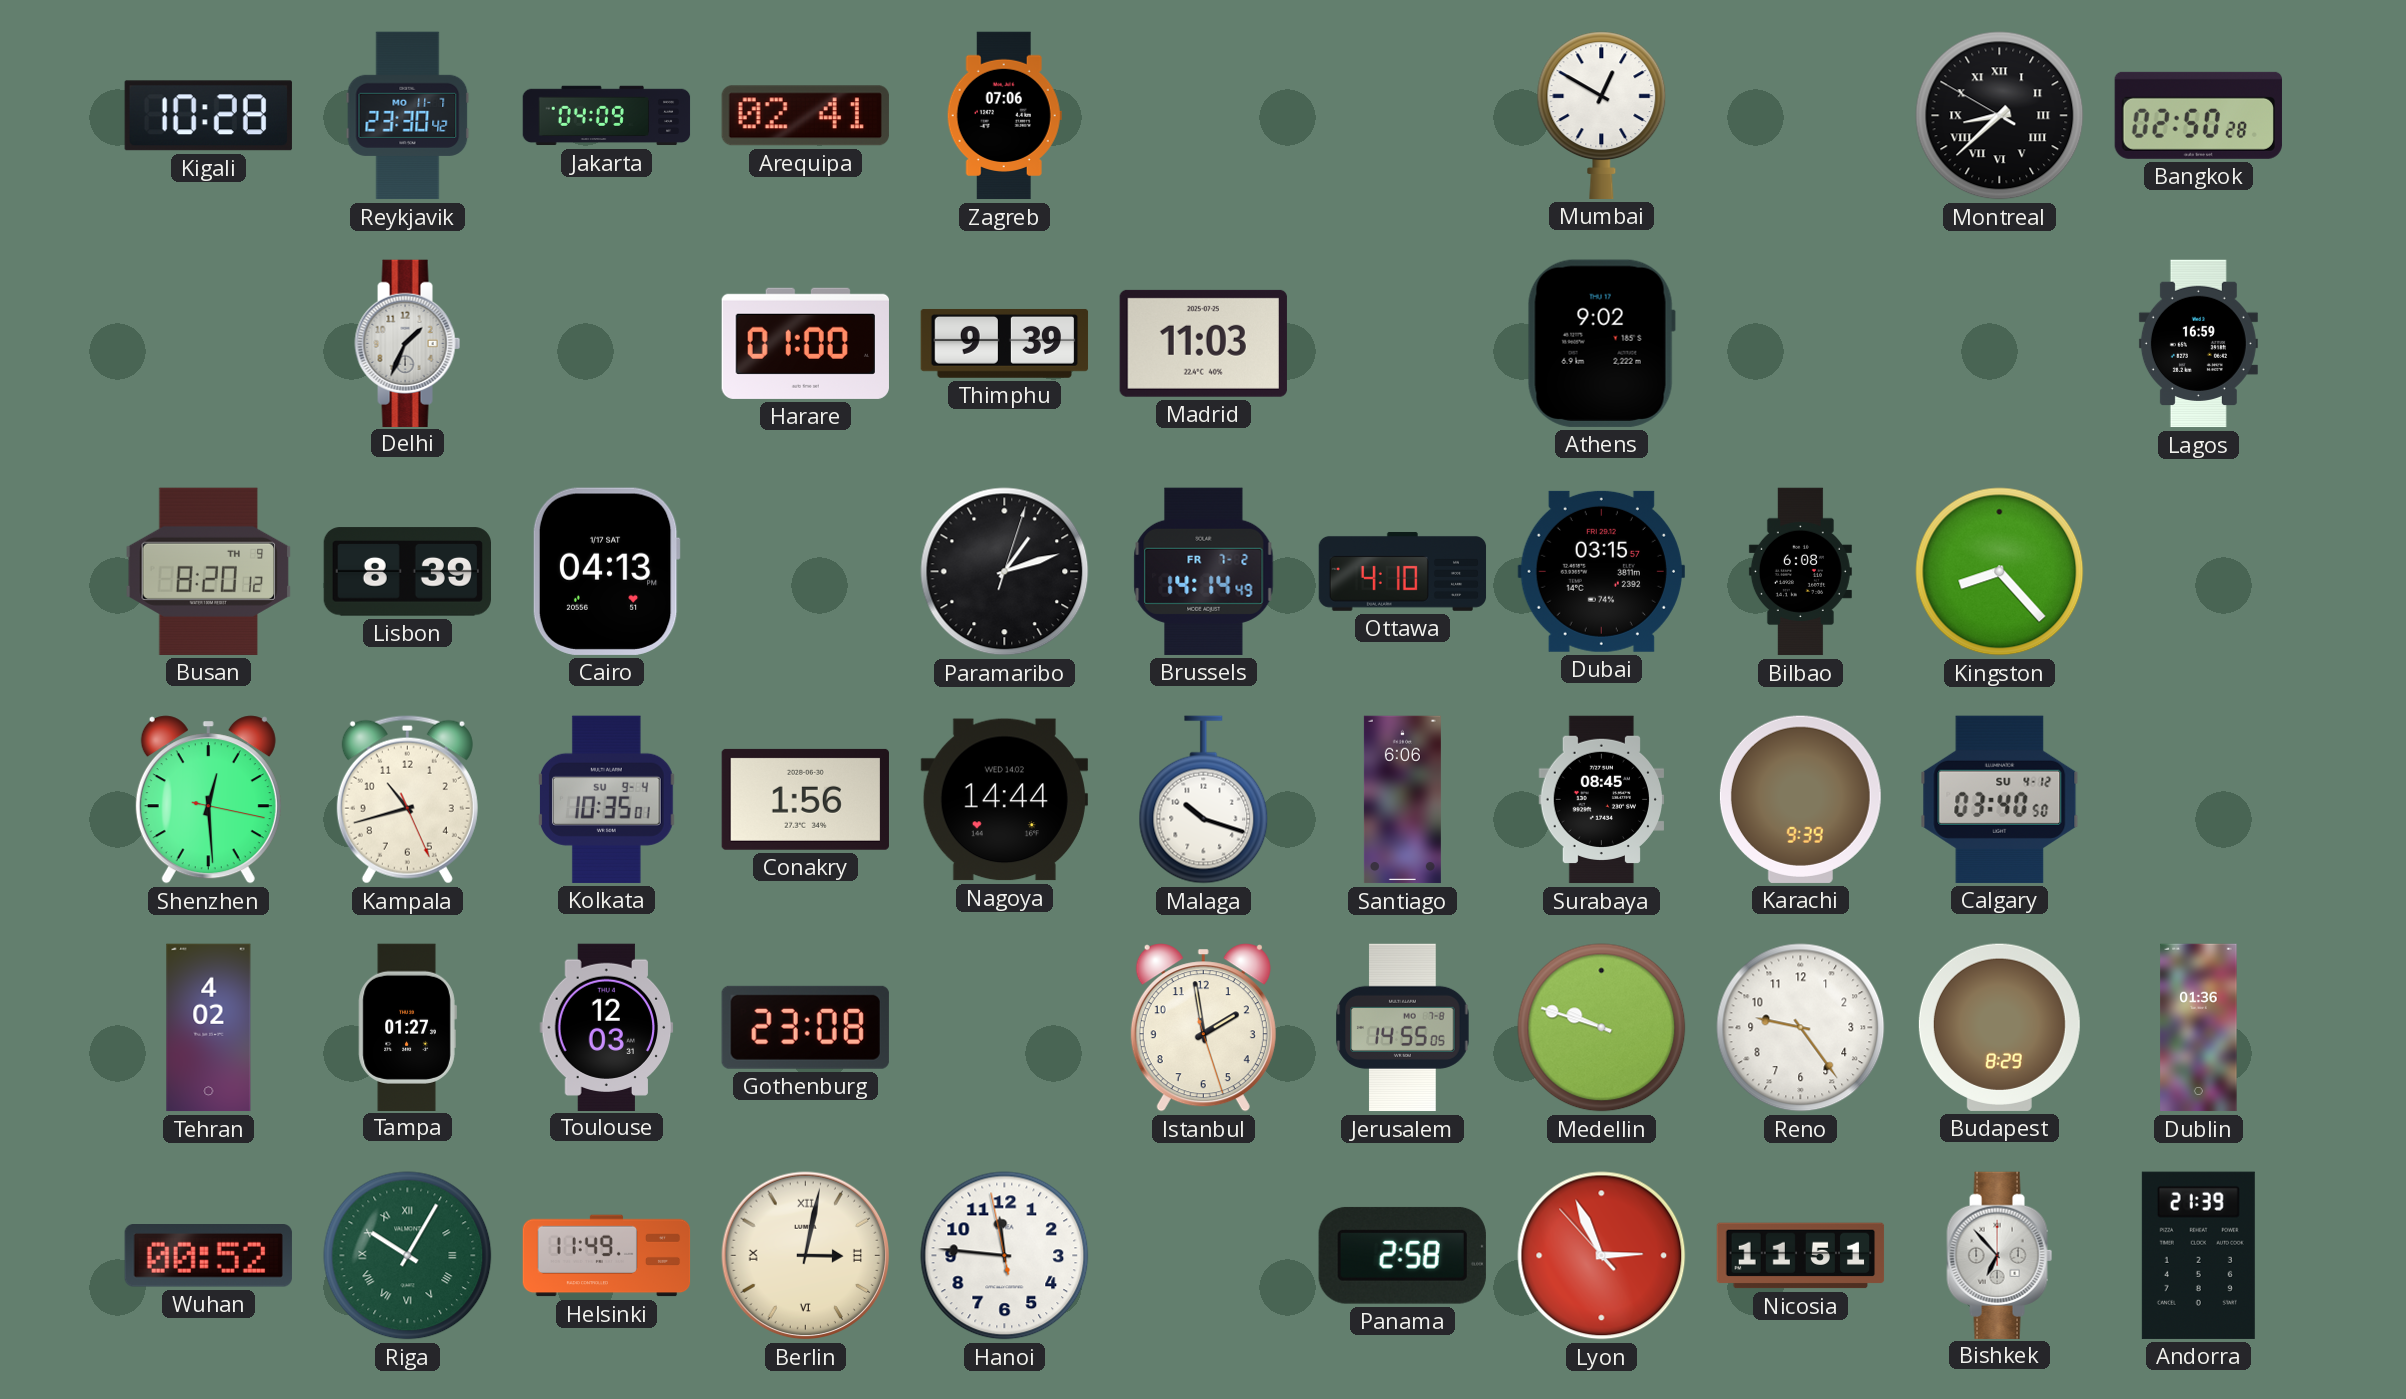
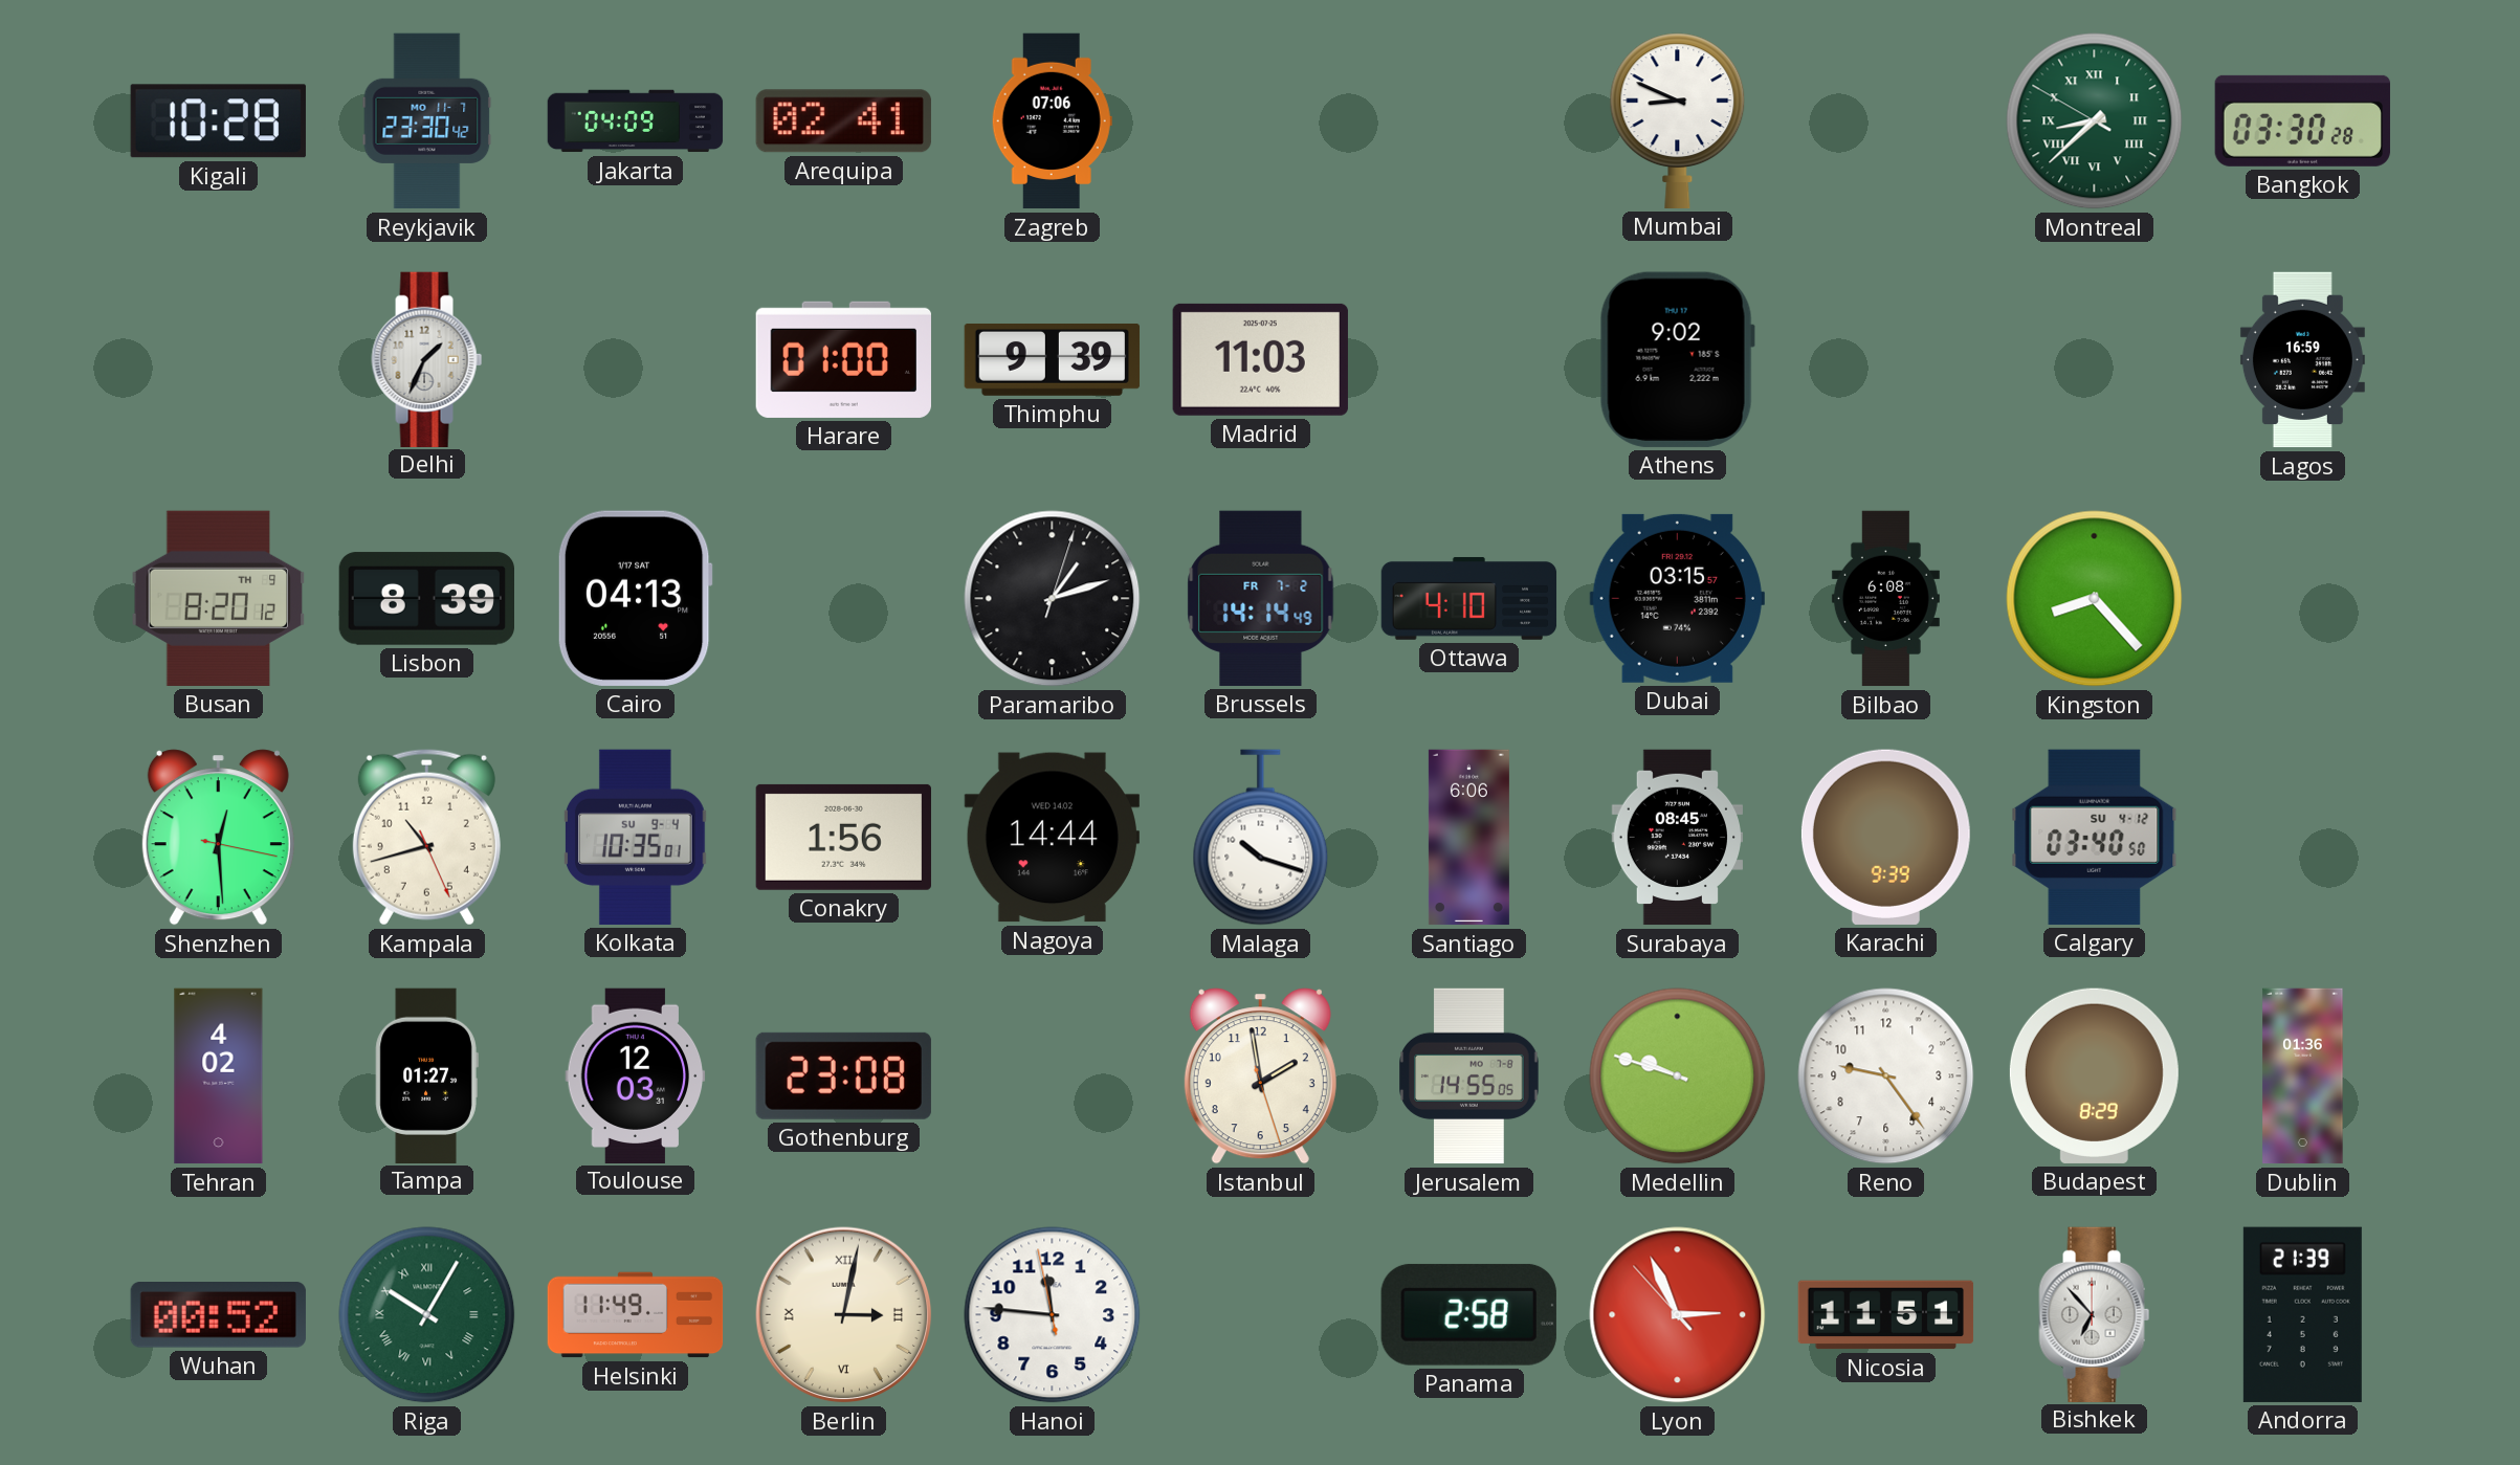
Mumbai: 12:50 -> 8:49
Montreal dial: black -> green
Bangkok: 02:50 -> 03:30
